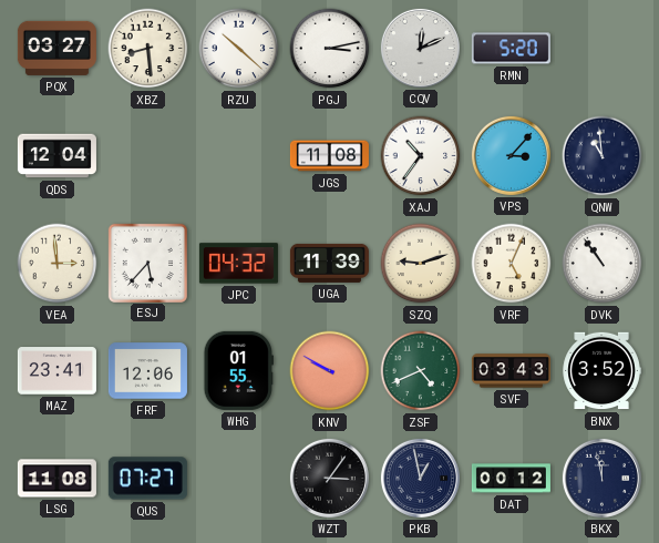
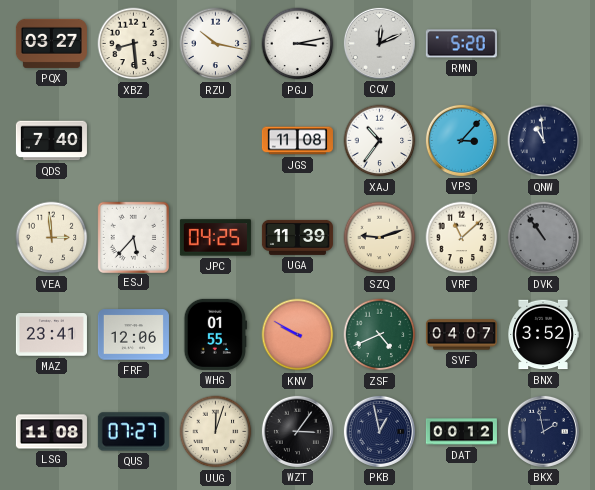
RZU: 10:22 -> 10:17
QDS: 12:04 -> 7:40
JPC: 04:32 -> 04:25
VRF: 5:04 -> 11:08
DVK dial: white -> grey
SVF: 03:43 -> 04:07
UUG: none -> 12:03
BKX: 11:58 -> 1:58
